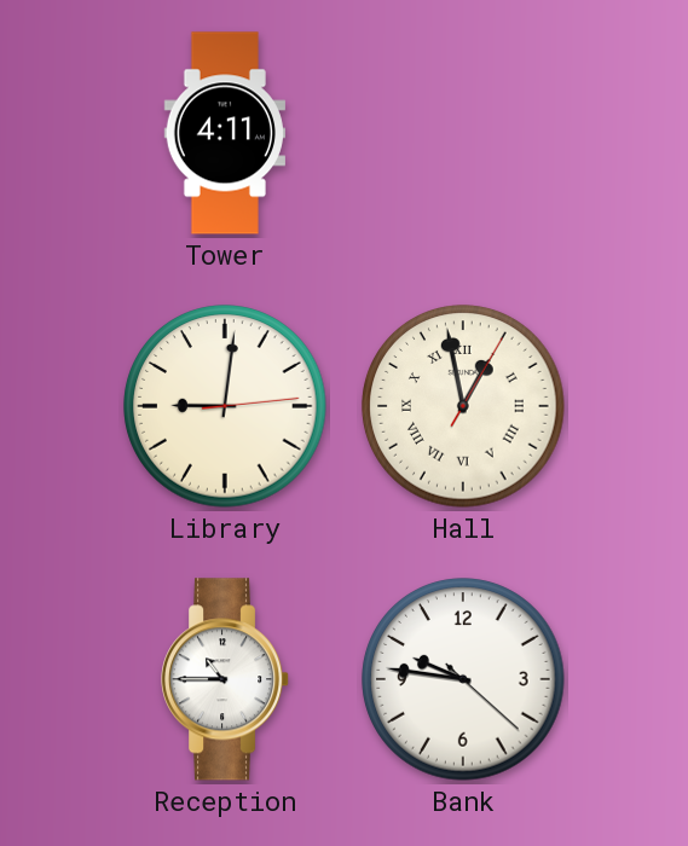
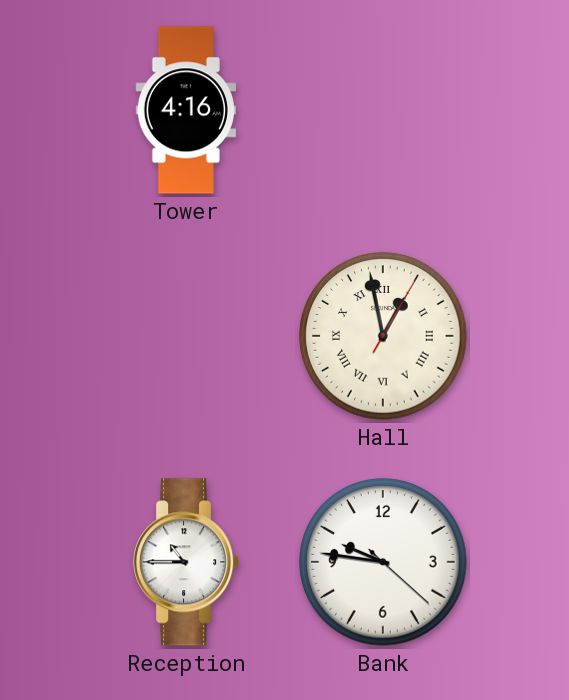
Tower: 4:11 -> 4:16
Library: 9:01 -> none
